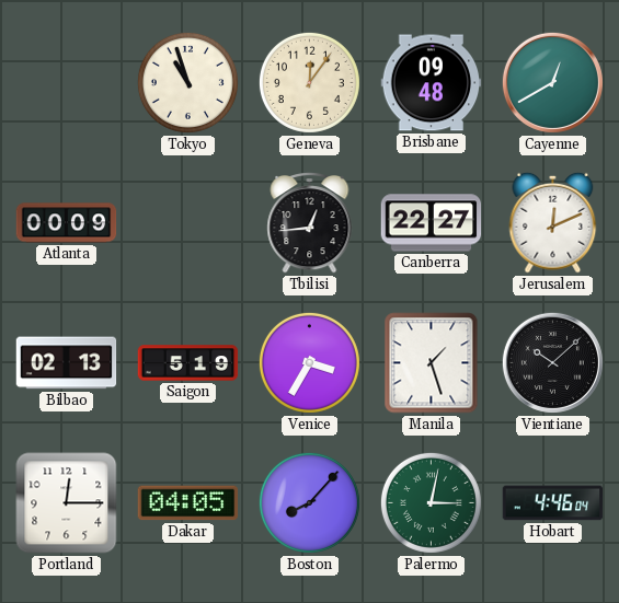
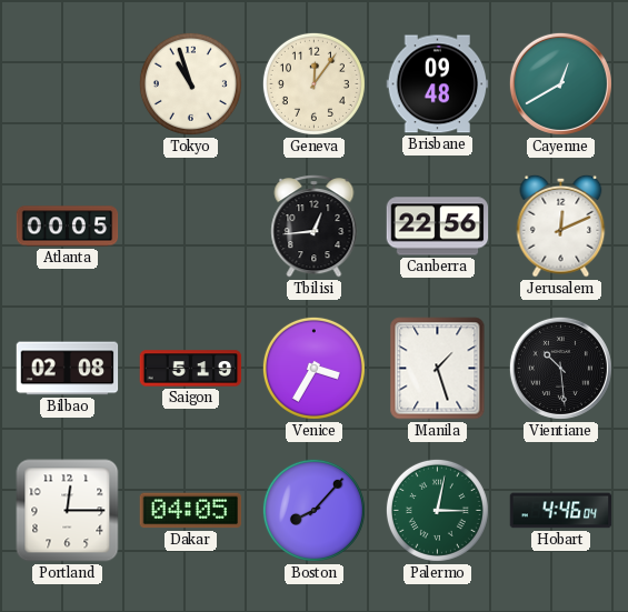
Atlanta: 00:09 -> 00:05
Canberra: 22:27 -> 22:56
Bilbao: 02:13 -> 02:08
Vientiane: 10:08 -> 10:29
